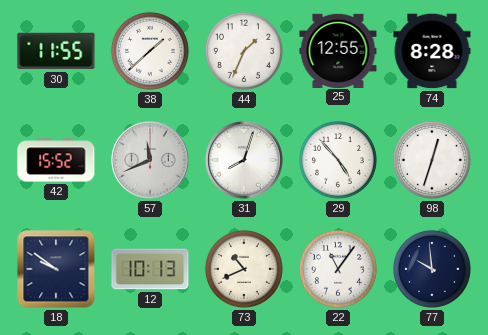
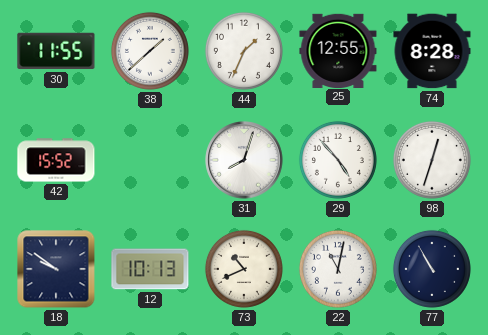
57: 11:41 -> none
22: 11:06 -> 11:02
77: 9:59 -> 10:55
